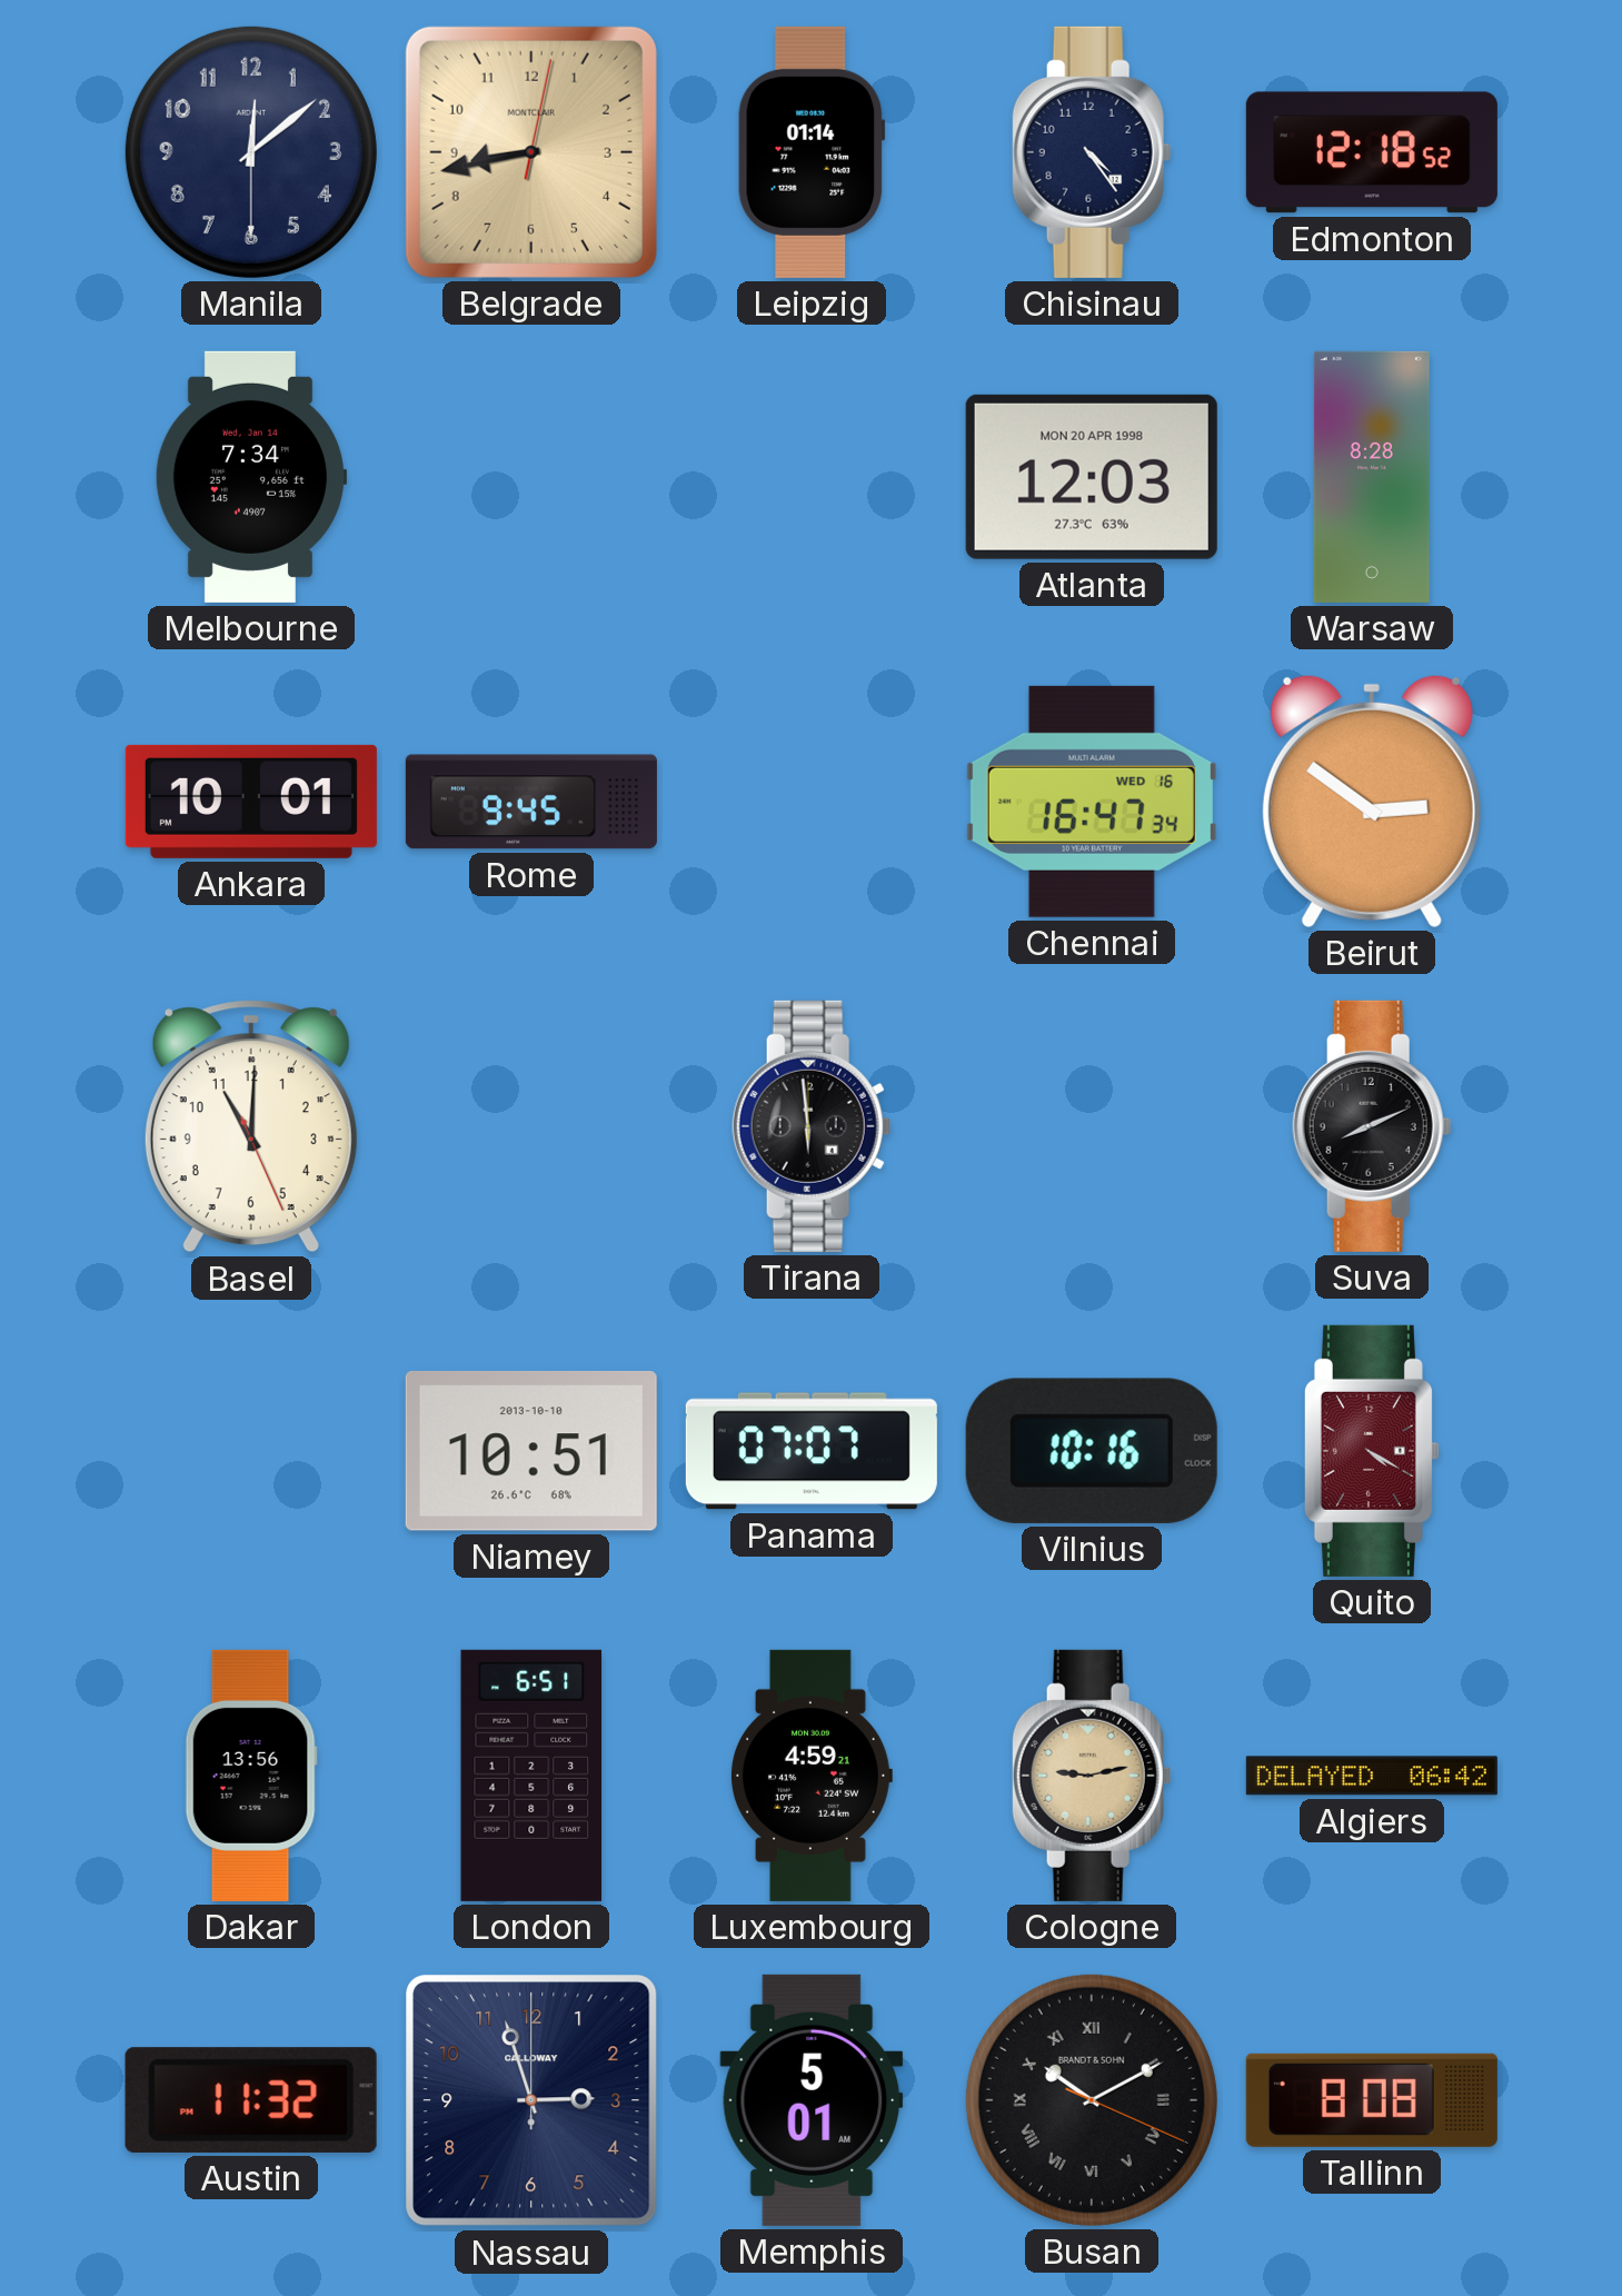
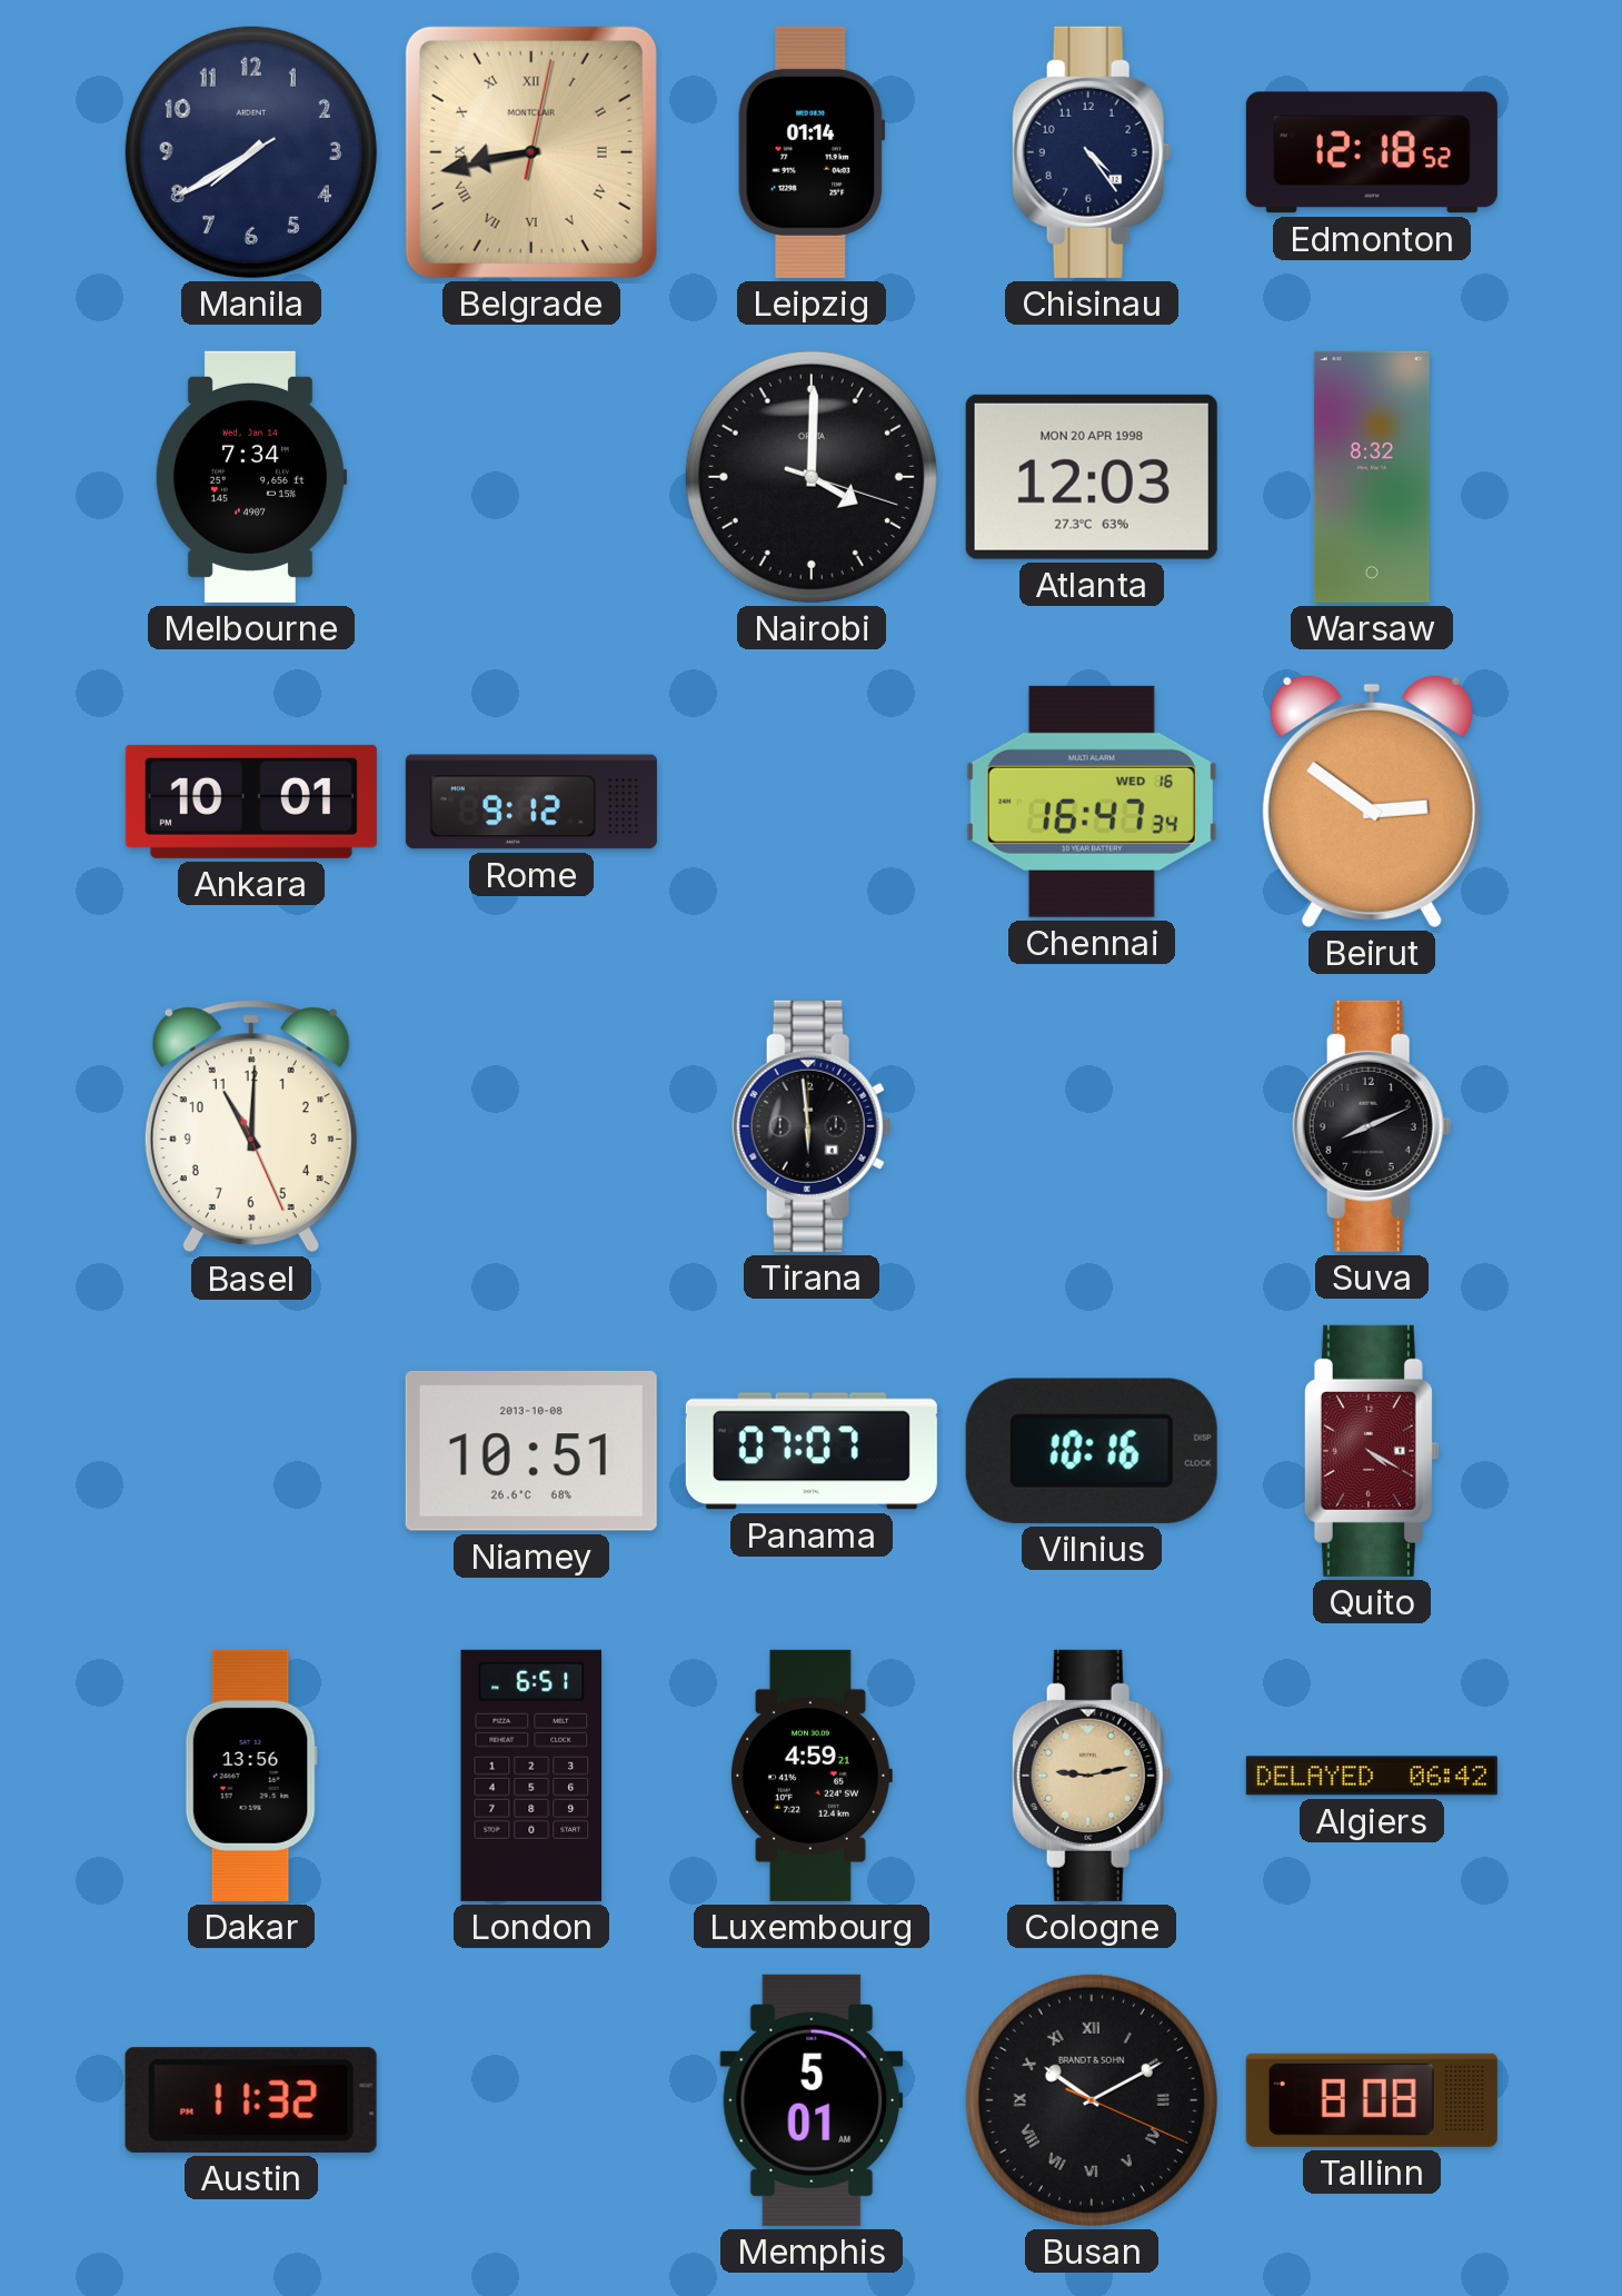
Manila: 12:08 -> 7:39
Belgrade numerals: Arabic -> Roman
Nairobi: none -> 4:00
Warsaw: 8:28 -> 8:32
Rome: 9:45 -> 9:12
Niamey date: 2013-10-10 -> 2013-10-08
Nassau: 2:57 -> none
